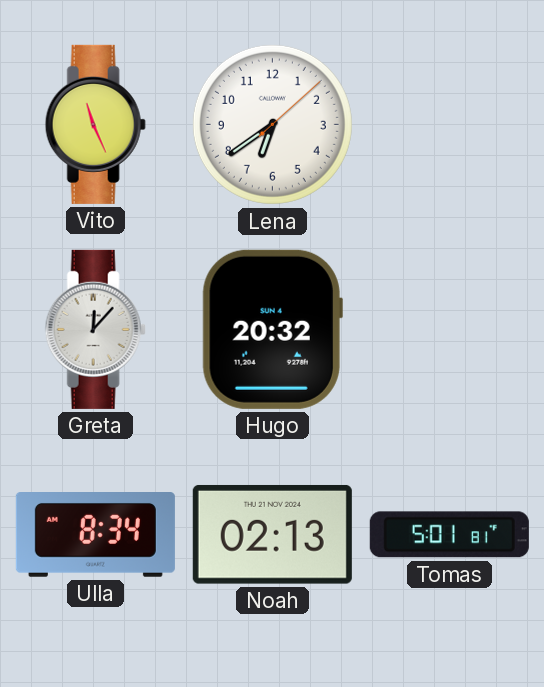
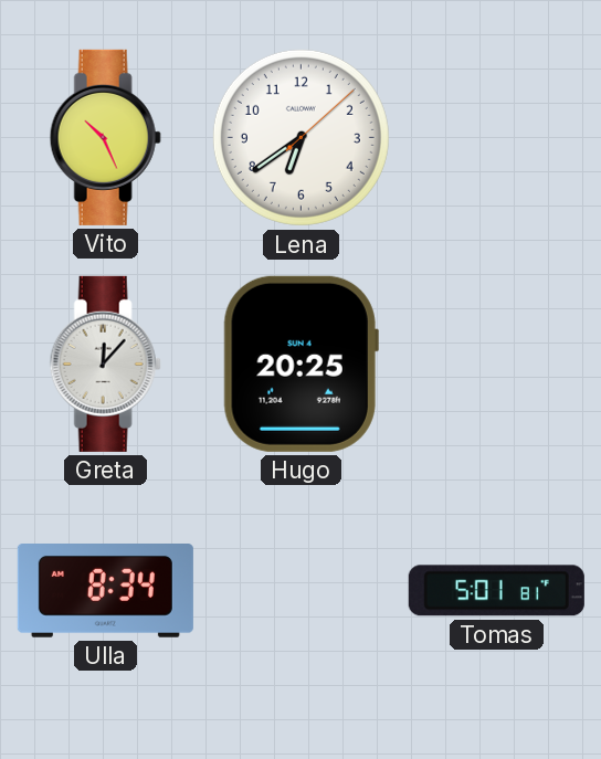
Vito: 11:26 -> 10:26
Hugo: 20:32 -> 20:25
Noah: 02:13 -> none
